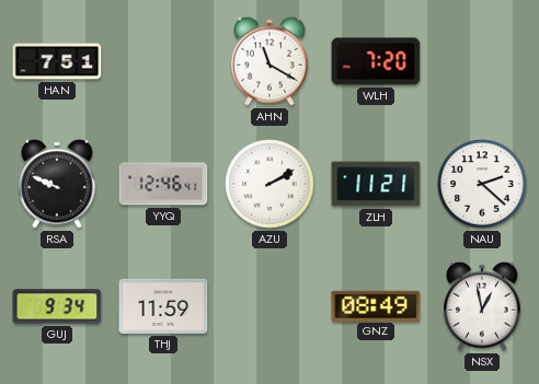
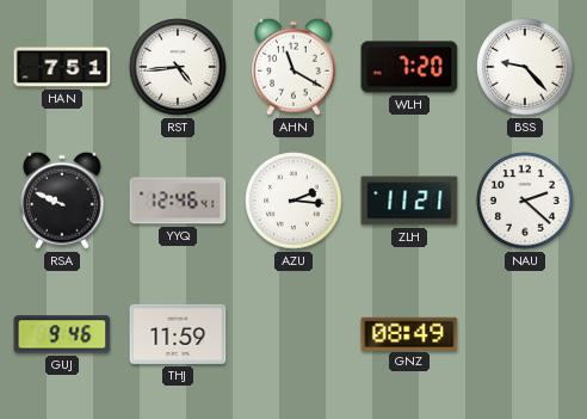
RST: none -> 4:44
BSS: none -> 9:23
AZU: 2:10 -> 2:16
GUJ: 9:34 -> 9:46
NSX: 12:58 -> none
